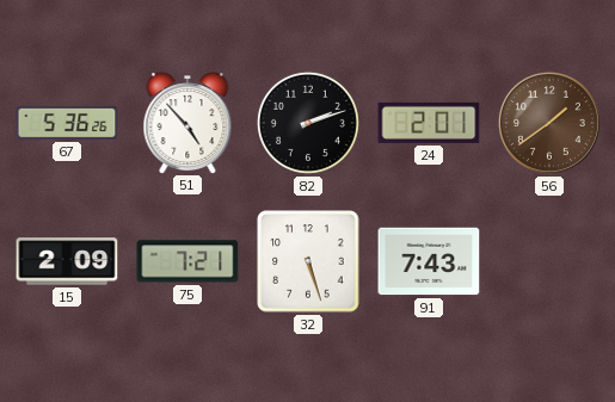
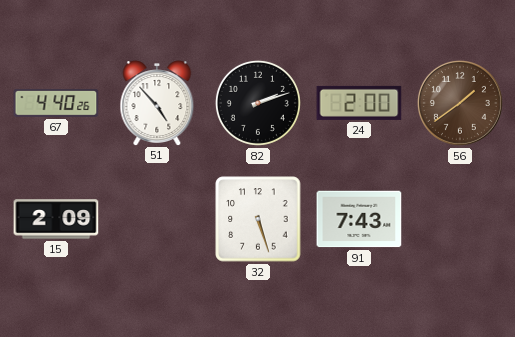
67: 5:36 -> 4:40
24: 2:01 -> 2:00
75: 7:21 -> none
